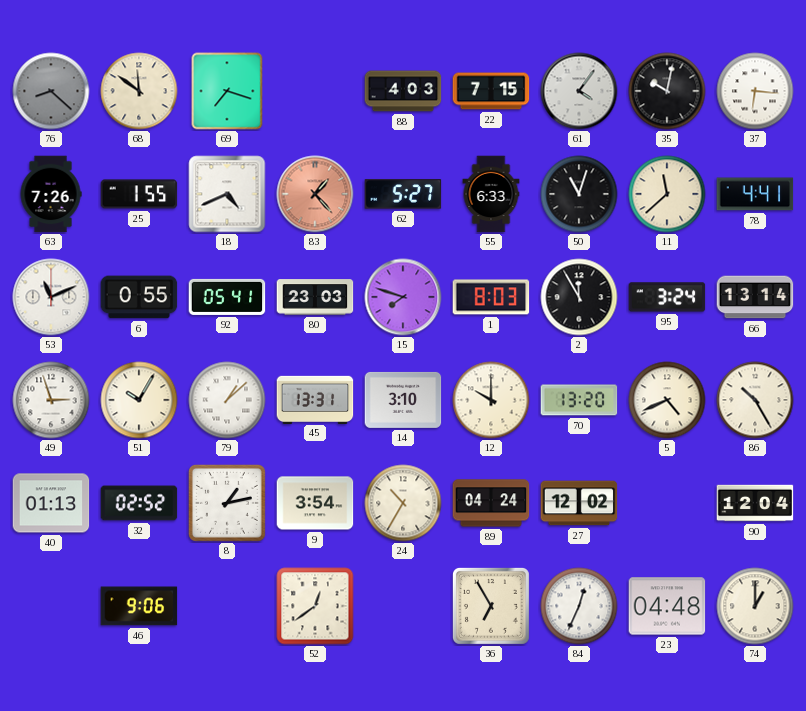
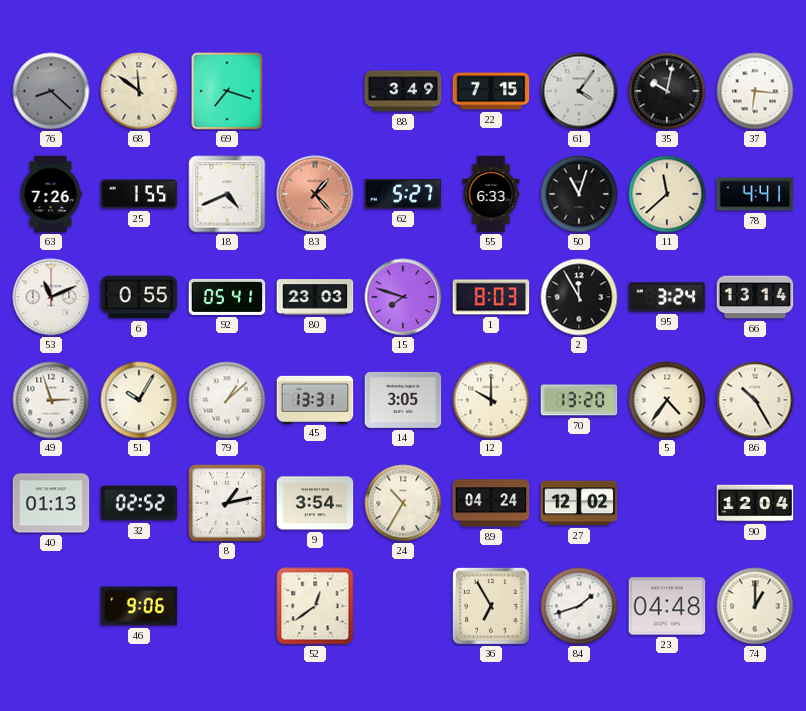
88: 4:03 -> 3:49
14: 3:10 -> 3:05
5: 4:41 -> 4:36
84: 12:34 -> 1:42
